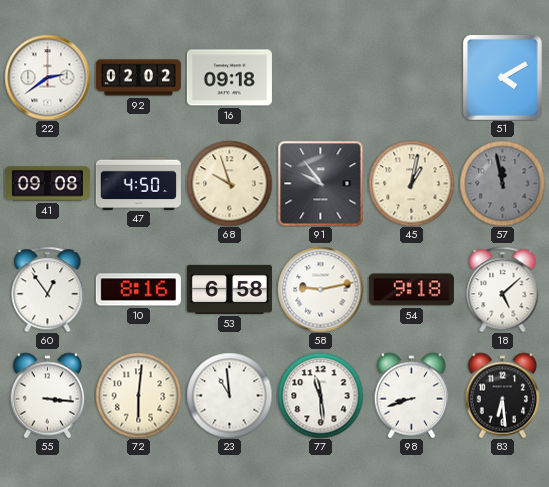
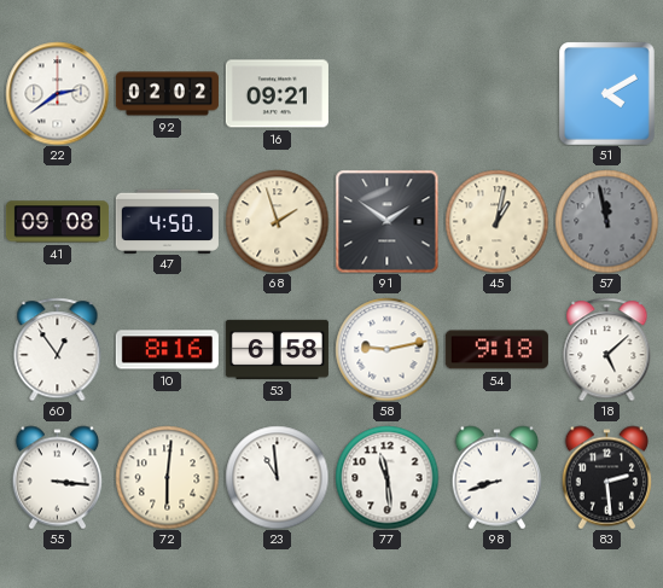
16: 09:18 -> 09:21
68: 9:57 -> 1:57
91: 9:54 -> 1:51
83: 6:29 -> 2:29
